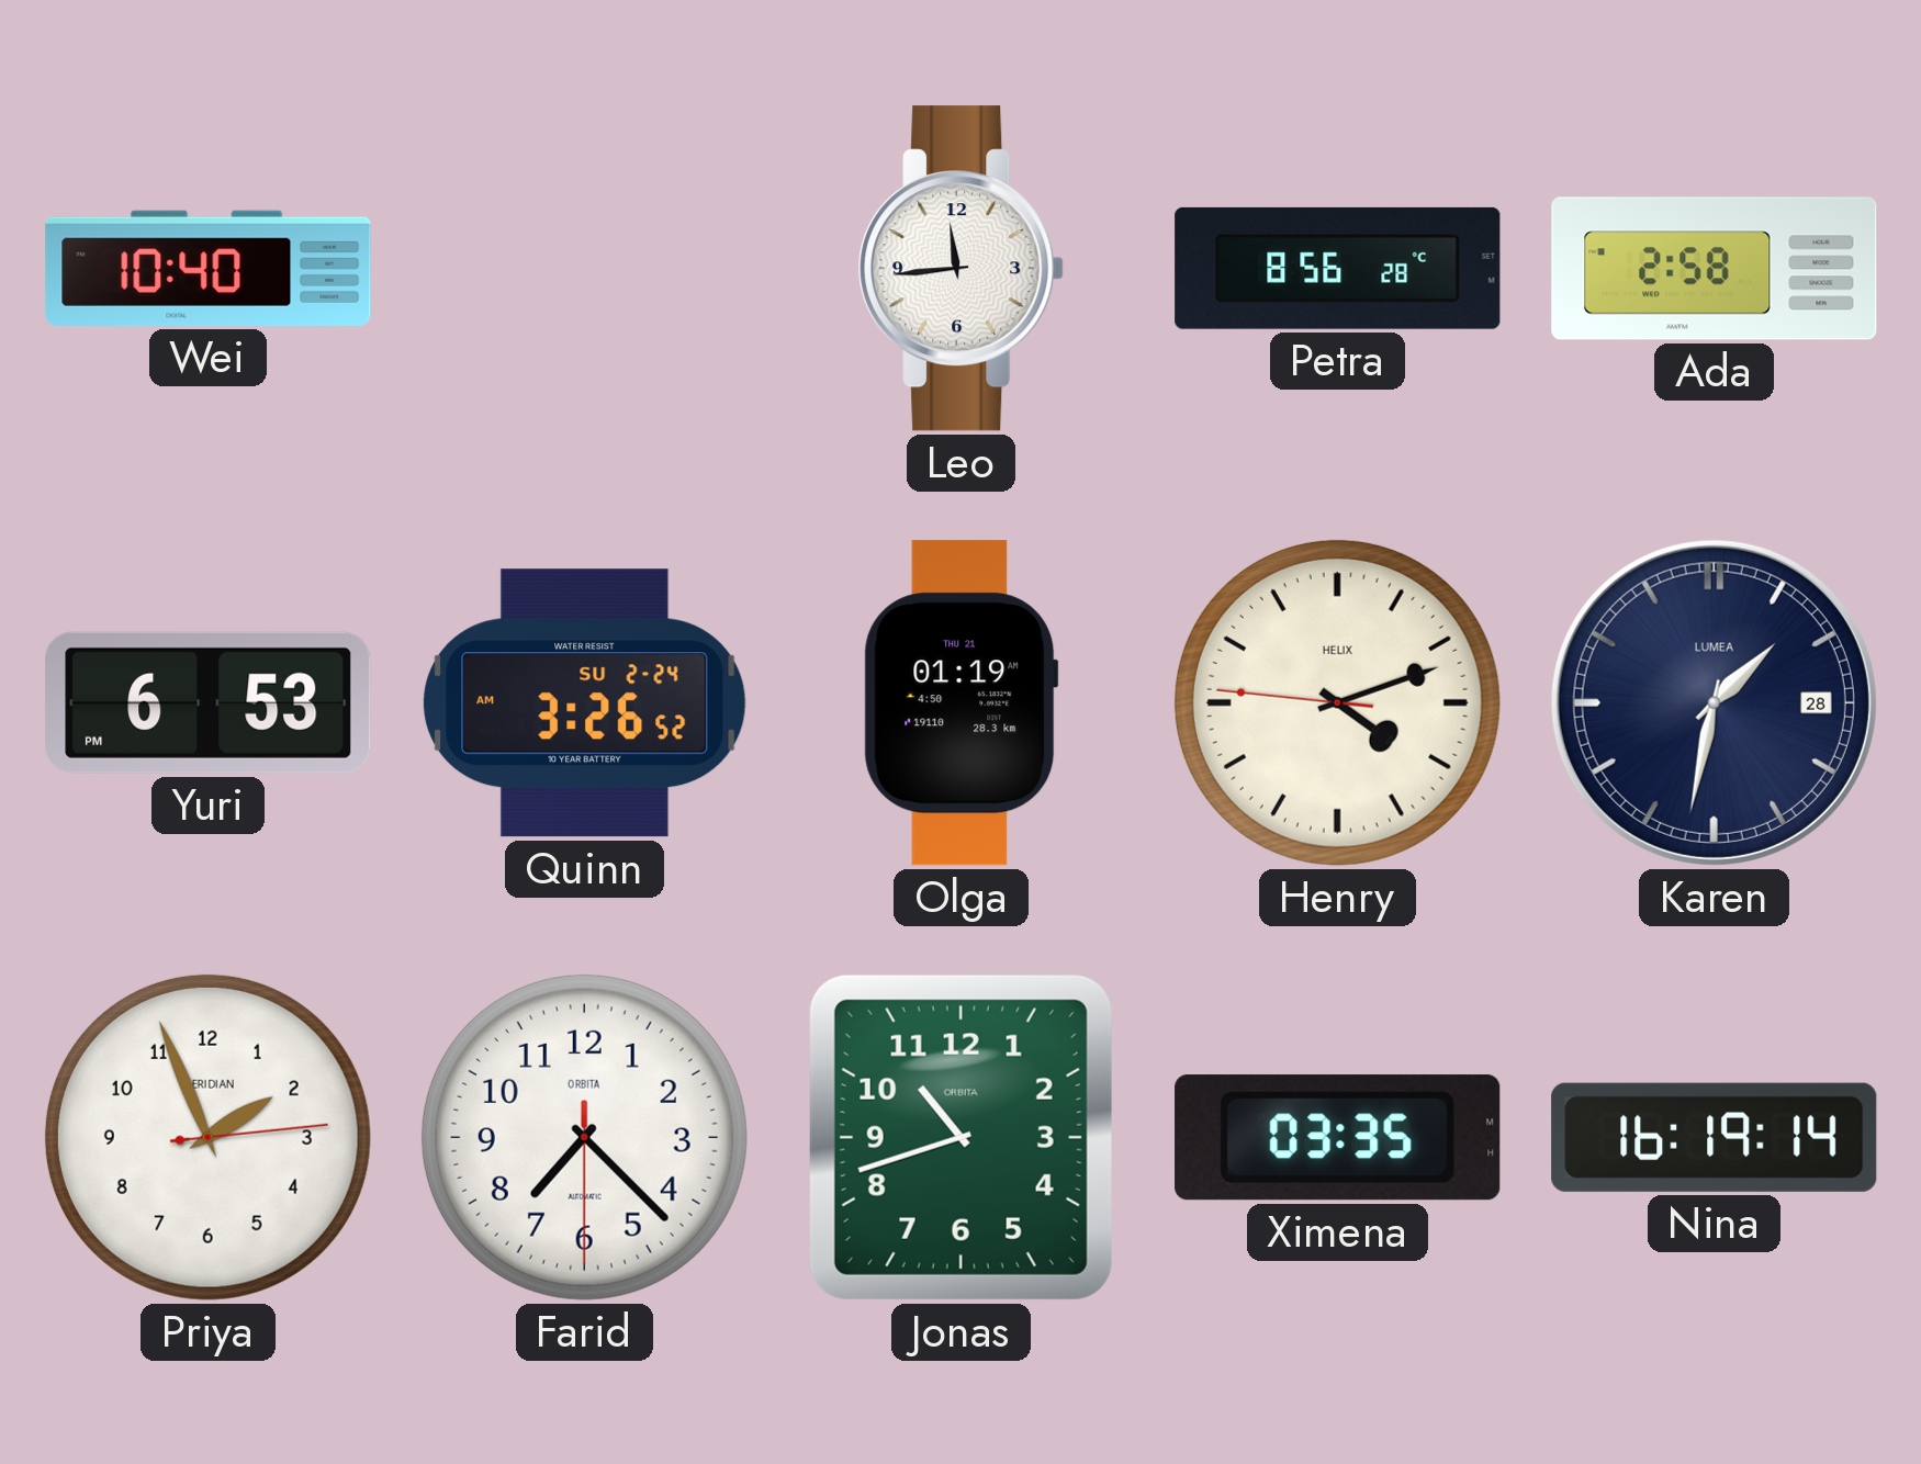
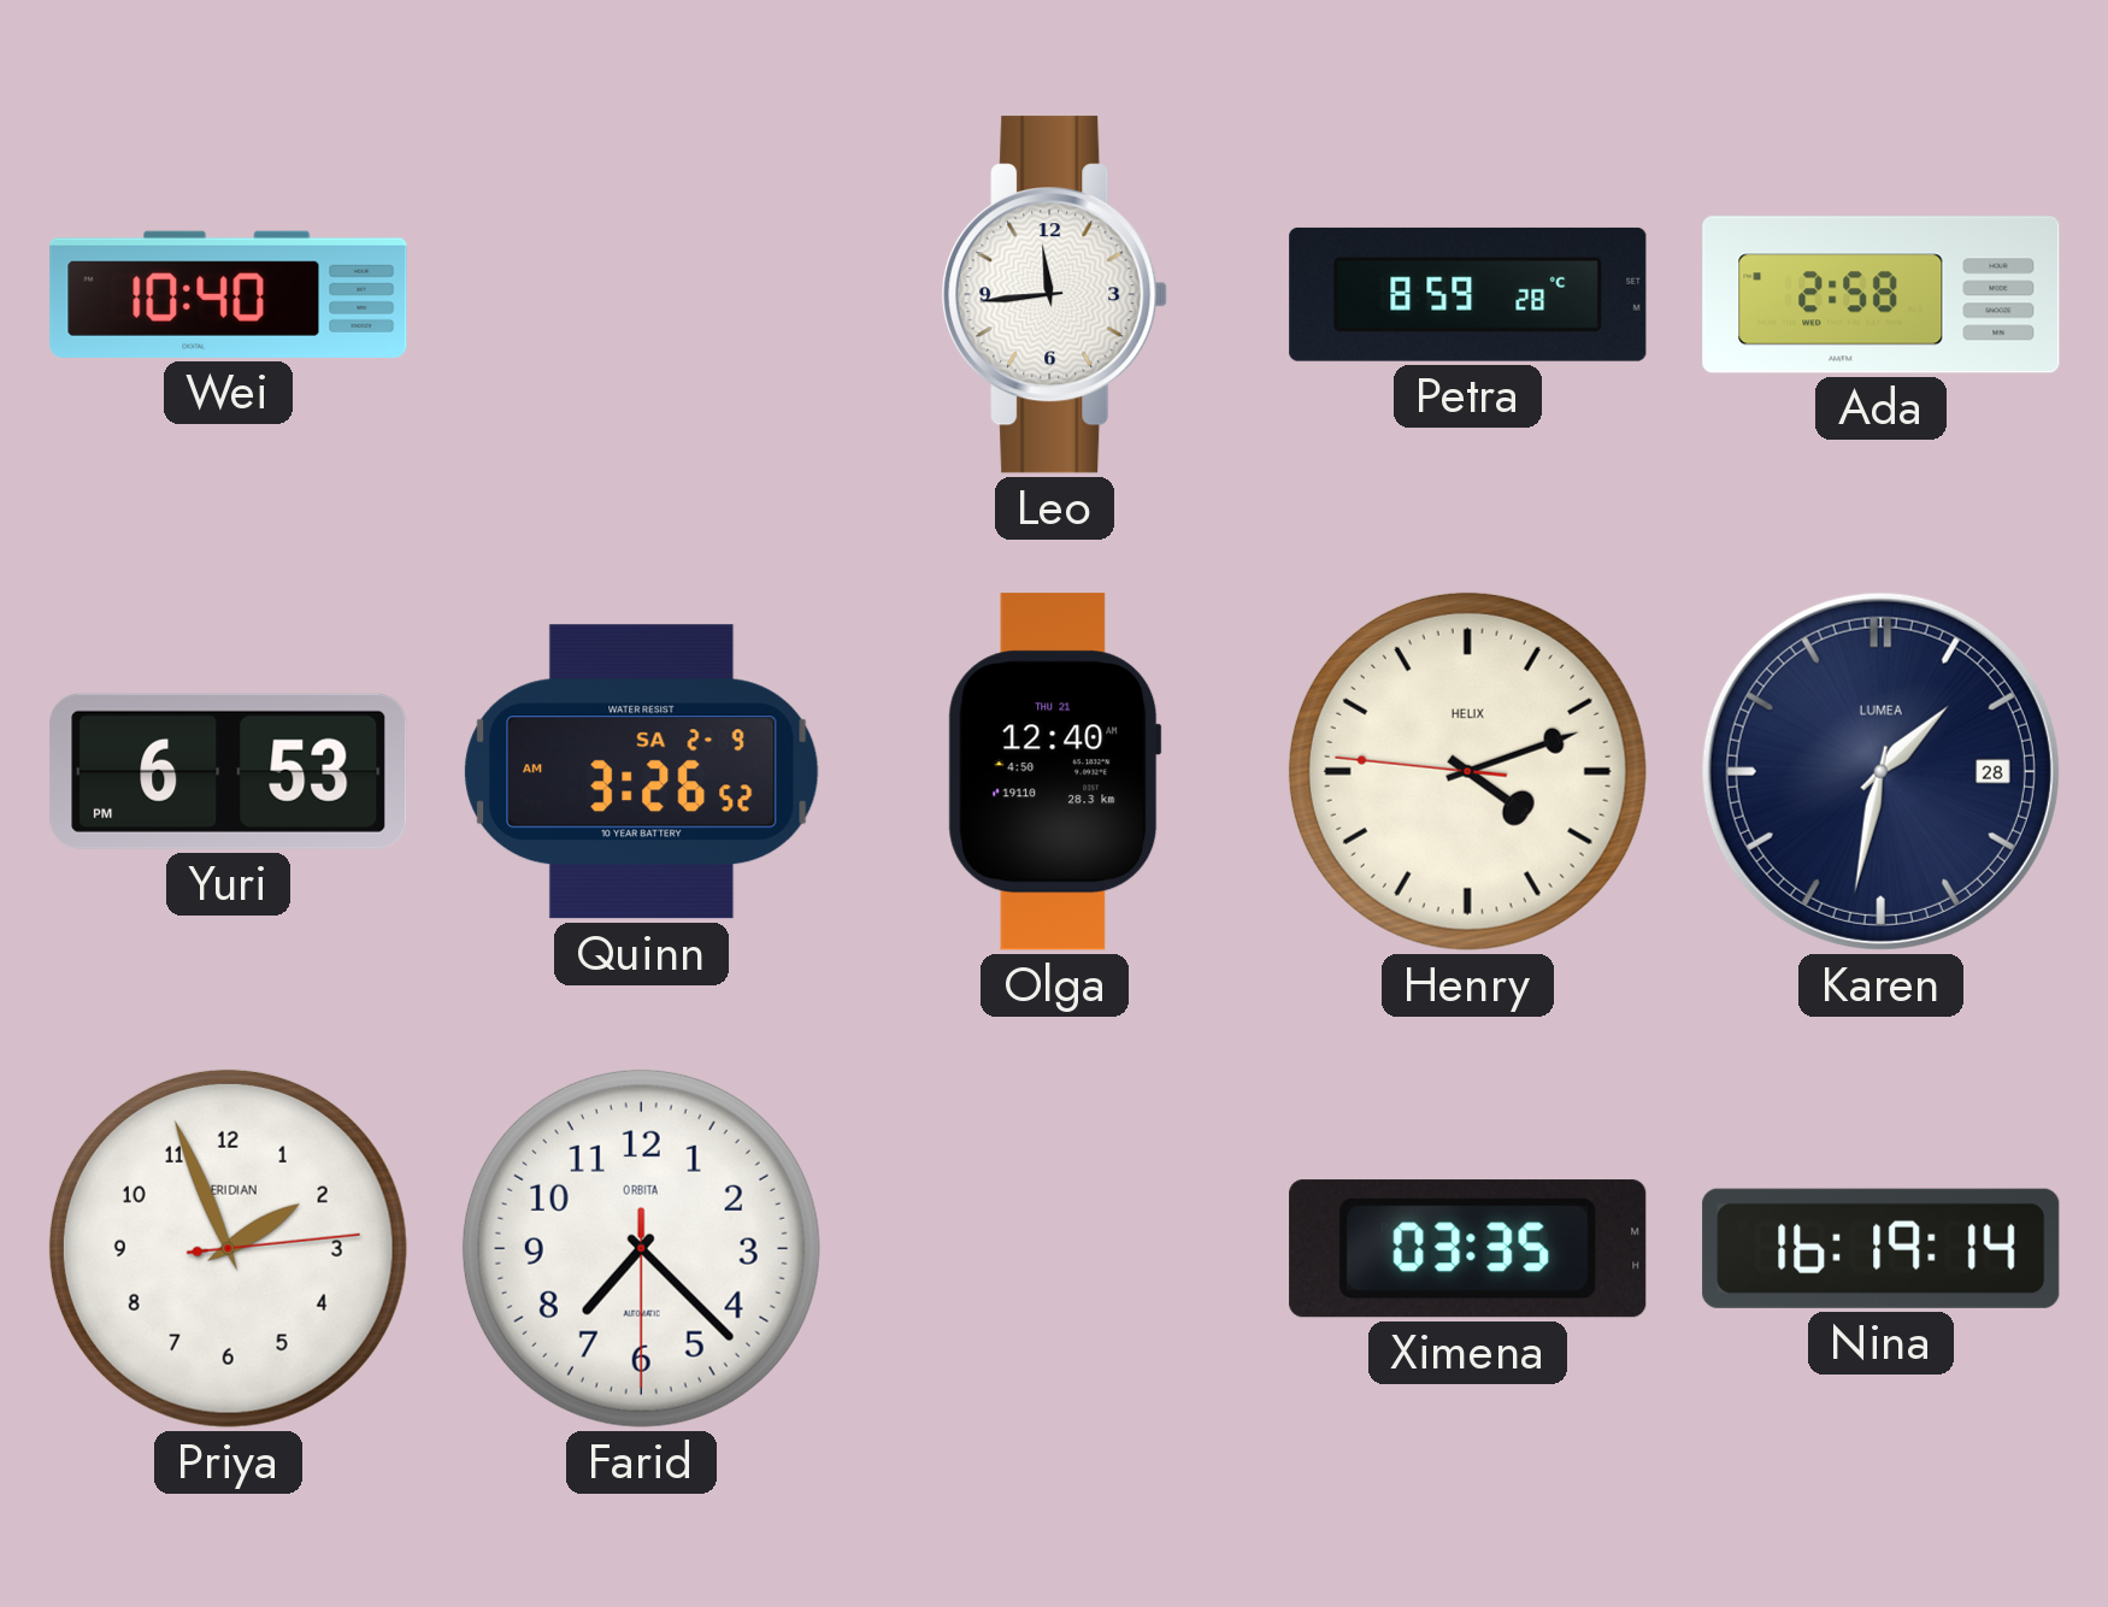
Petra: 8:56 -> 8:59
Quinn date: SU 2-24 -> SA 2-9
Olga: 01:19 -> 12:40
Jonas: 10:42 -> none
